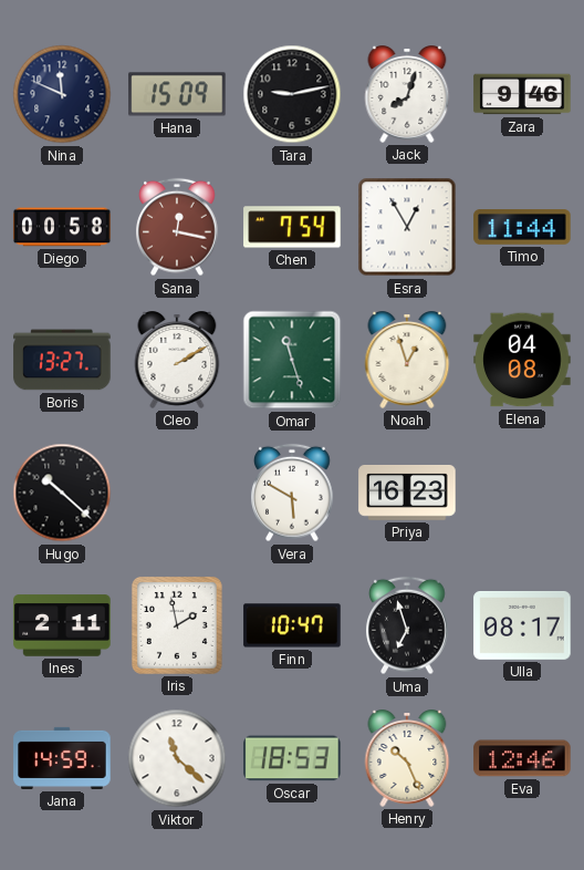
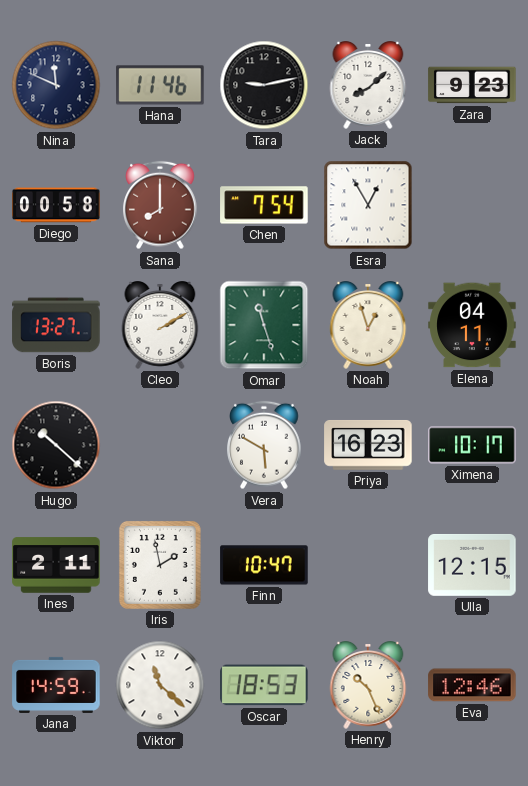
Hana: 15:09 -> 11:46
Jack: 8:03 -> 8:08
Zara: 9:46 -> 9:23
Sana: 12:17 -> 8:00
Timo: 11:44 -> none
Elena: 04:08 -> 04:11
Ximena: none -> 10:17
Uma: 6:57 -> none
Ulla: 08:17 -> 12:15
